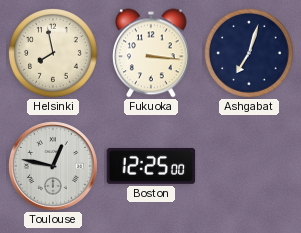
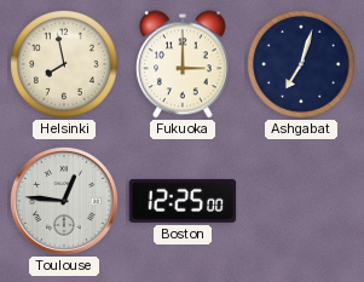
Fukuoka: 3:16 -> 3:00
Toulouse: 12:47 -> 12:46
